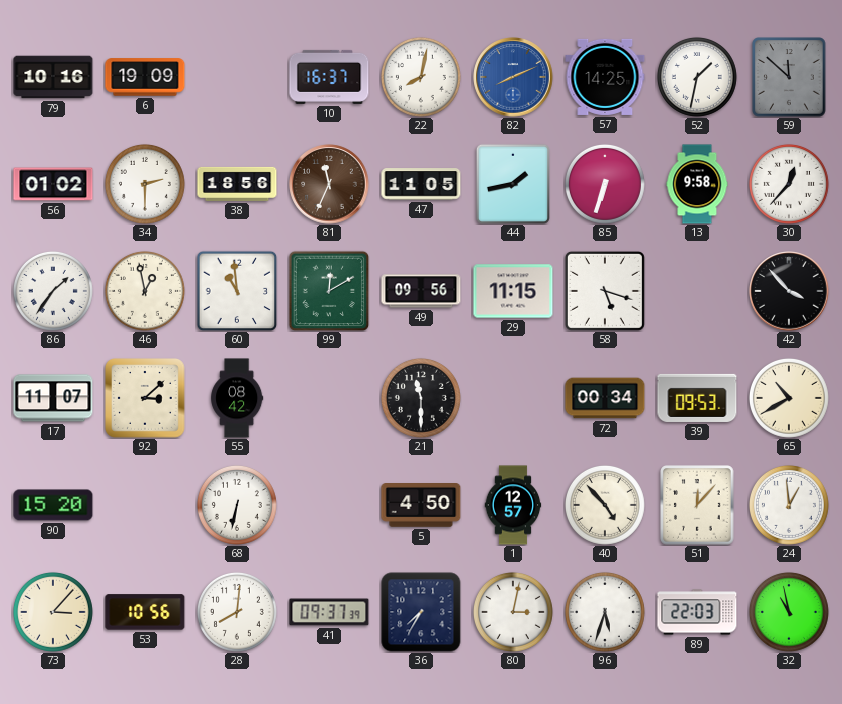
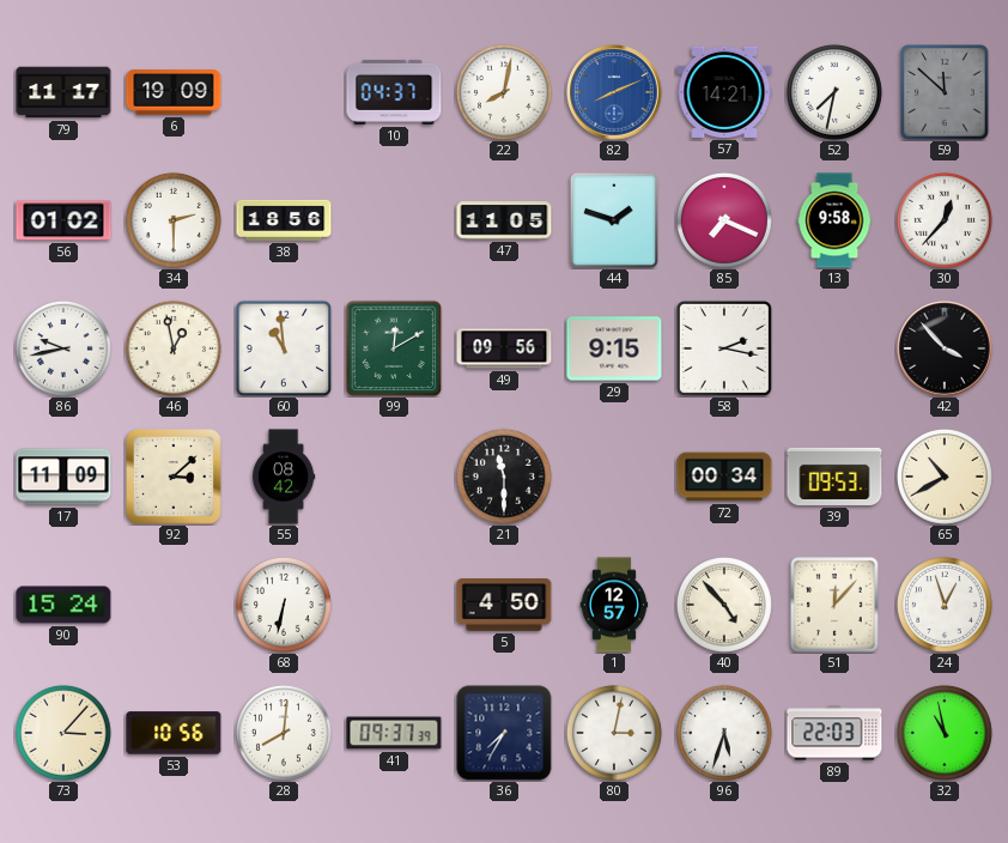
79: 10:16 -> 11:17
10: 16:37 -> 04:37
57: 14:25 -> 14:21
52: 1:32 -> 7:32
81: 11:34 -> none
44: 1:43 -> 1:48
85: 6:33 -> 7:19
86: 1:36 -> 9:43
29: 11:15 -> 9:15
58: 5:18 -> 2:17
17: 11:07 -> 11:09
90: 15:20 -> 15:24
24: 12:59 -> 12:57
